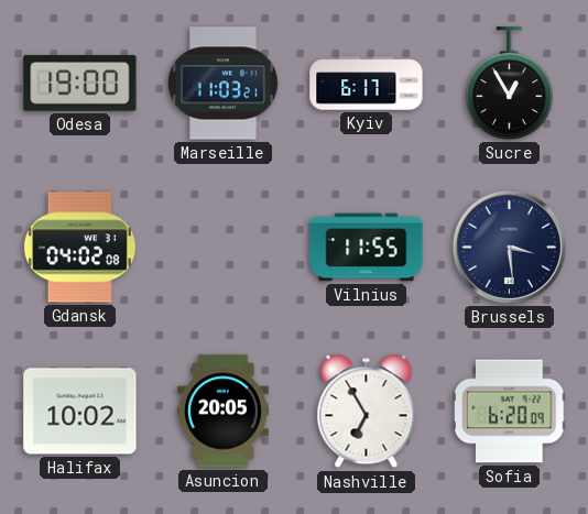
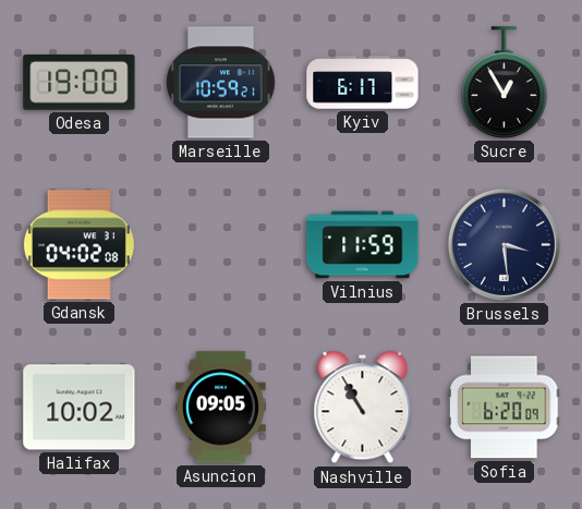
Marseille: 11:03 -> 10:59
Vilnius: 11:55 -> 11:59
Asuncion: 20:05 -> 09:05
Nashville: 6:55 -> 10:55
